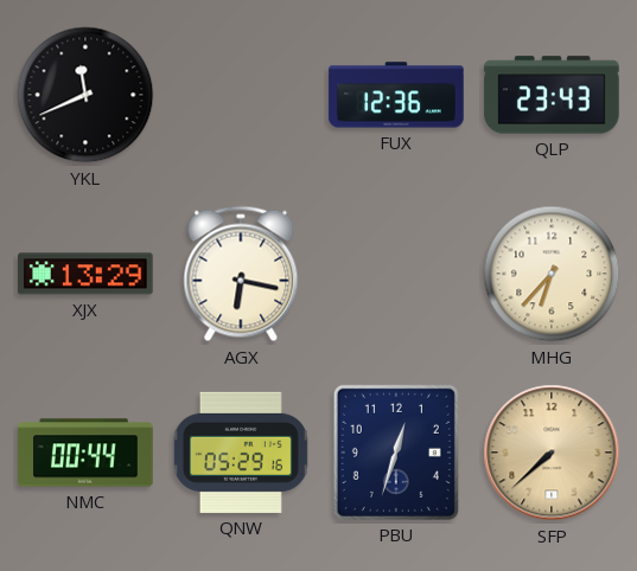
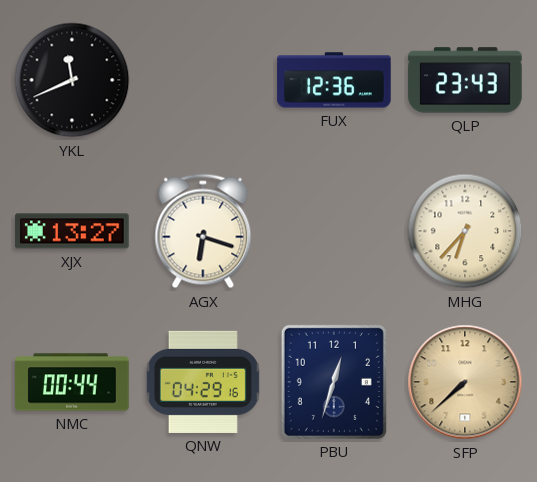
XJX: 13:29 -> 13:27
AGX: 6:17 -> 6:18
QNW: 05:29 -> 04:29
